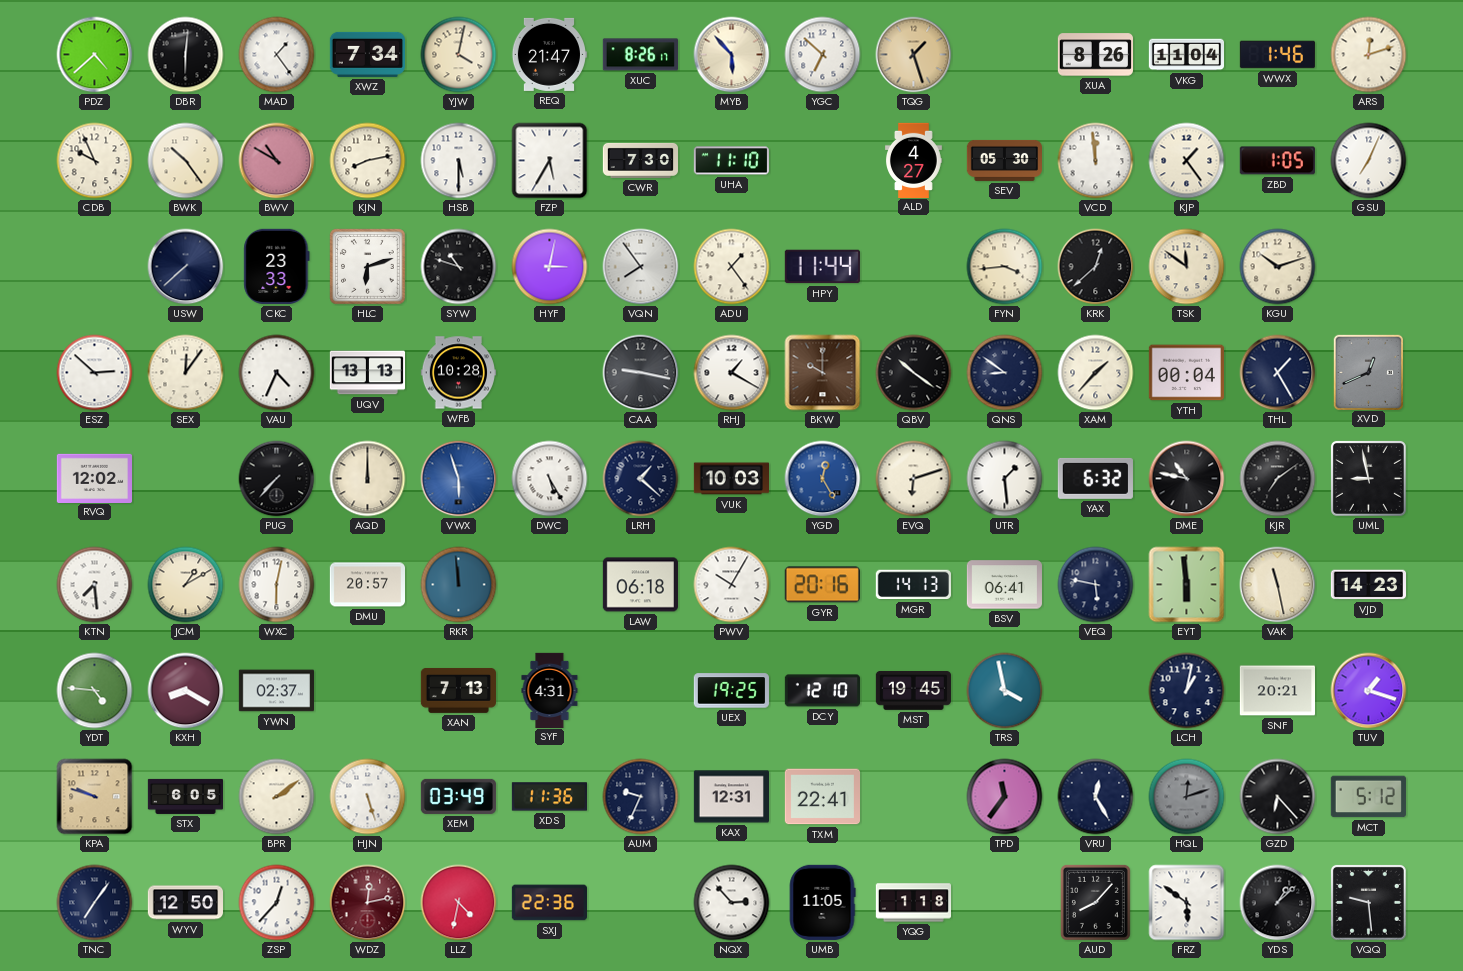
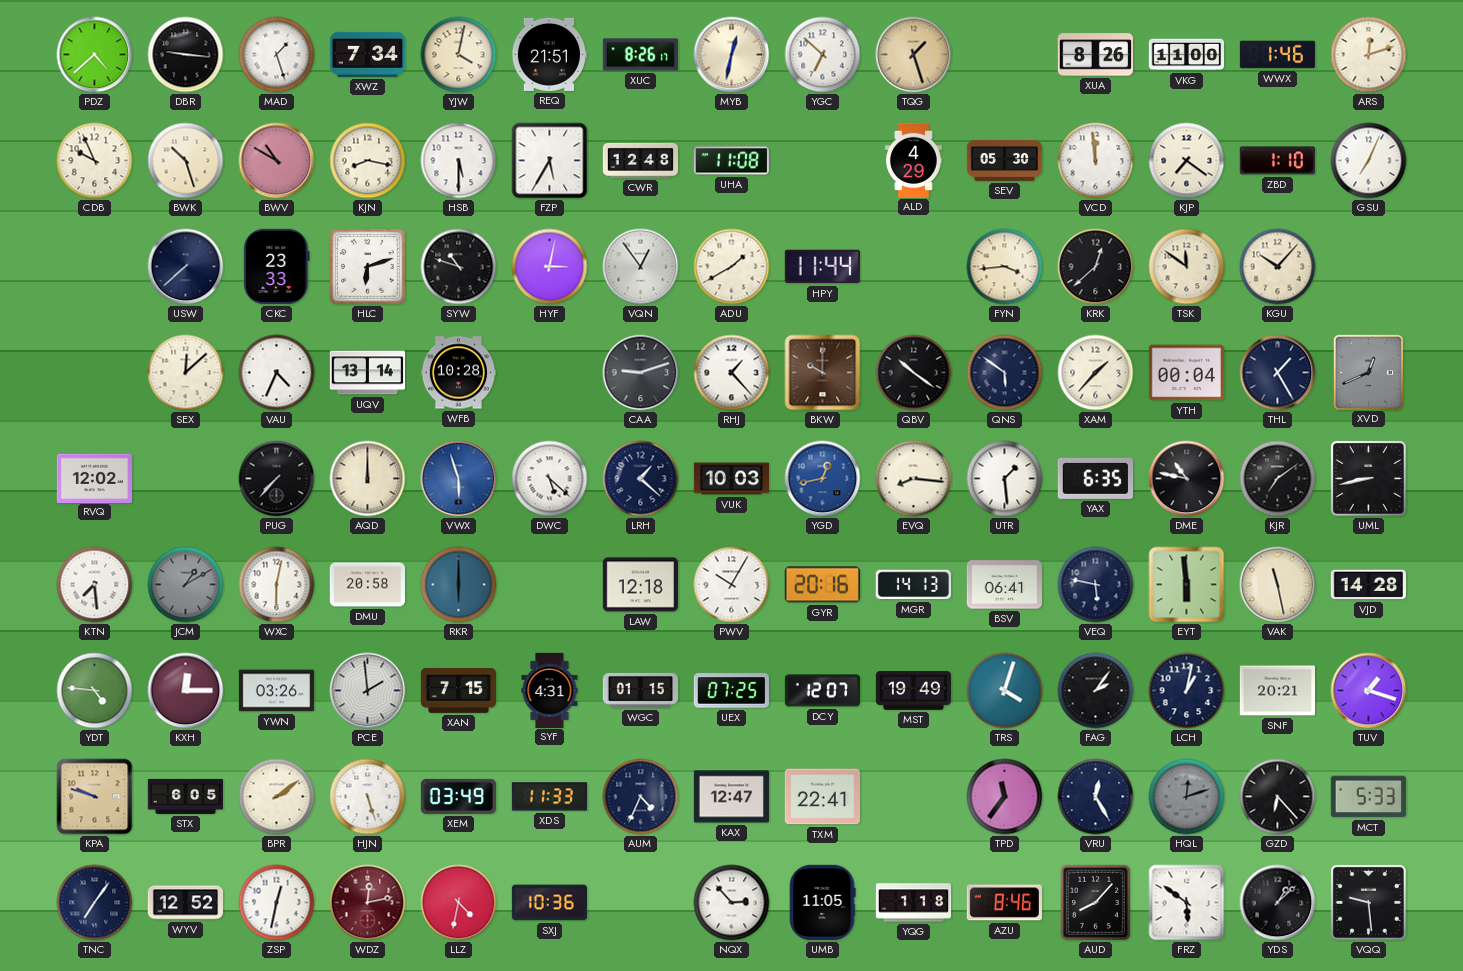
DBR: 6:01 -> 9:16
MAD: 1:24 -> 1:27
REQ: 21:47 -> 21:51
MYB: 5:53 -> 12:32
VKG: 11:04 -> 11:00
BWK: 10:24 -> 10:27
KJN: 8:13 -> 8:17
CWR: 7:30 -> 12:48
UHA: 11:10 -> 11:08
ALD: 4:27 -> 4:29
KJP: 1:24 -> 7:21
ZBD: 1:05 -> 1:10
VQN: 7:54 -> 12:54
ADU: 1:24 -> 1:40
KGU: 10:12 -> 10:07
ESZ: 2:52 -> none
SEX: 12:06 -> 12:08
UQV: 13:13 -> 13:14
CAA: 9:17 -> 9:12
RHJ: 1:20 -> 1:23
QNS: 8:51 -> 5:51
DWC: 5:25 -> 5:22
YGD: 12:25 -> 12:43
EVQ: 6:12 -> 8:16
YAX: 6:32 -> 6:35
UML: 8:58 -> 8:43
JCM dial: cream -> grey
DMU: 20:57 -> 20:58
RKR: 11:59 -> 6:00
LAW: 06:18 -> 12:18
VJD: 14:23 -> 14:28
KXH: 8:20 -> 12:15
YWN: 02:37 -> 03:26
PCE: none -> 1:59
XAN: 7:13 -> 7:15
WGC: none -> 01:15
UEX: 19:25 -> 07:25
DCY: 12:10 -> 12:07
MST: 19:45 -> 19:49
TRS: 3:58 -> 4:03
FAG: none -> 2:06
XDS: 11:36 -> 11:33
AUM: 9:34 -> 4:34
KAX: 12:31 -> 12:47
MCT: 5:12 -> 5:33
WYV: 12:50 -> 12:52
ZSP: 12:37 -> 12:32
SXJ: 22:36 -> 10:36
AZU: none -> 8:46
